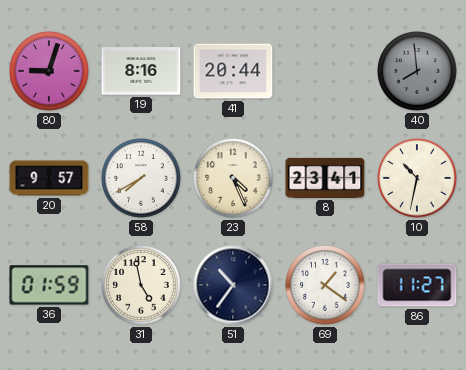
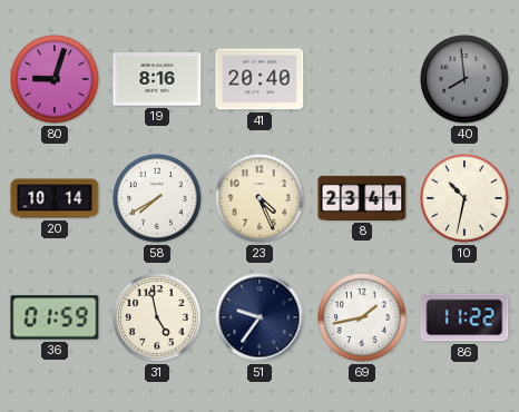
41: 20:44 -> 20:40
20: 9:57 -> 10:14
51: 10:36 -> 9:36
69: 1:21 -> 1:43
86: 11:27 -> 11:22
